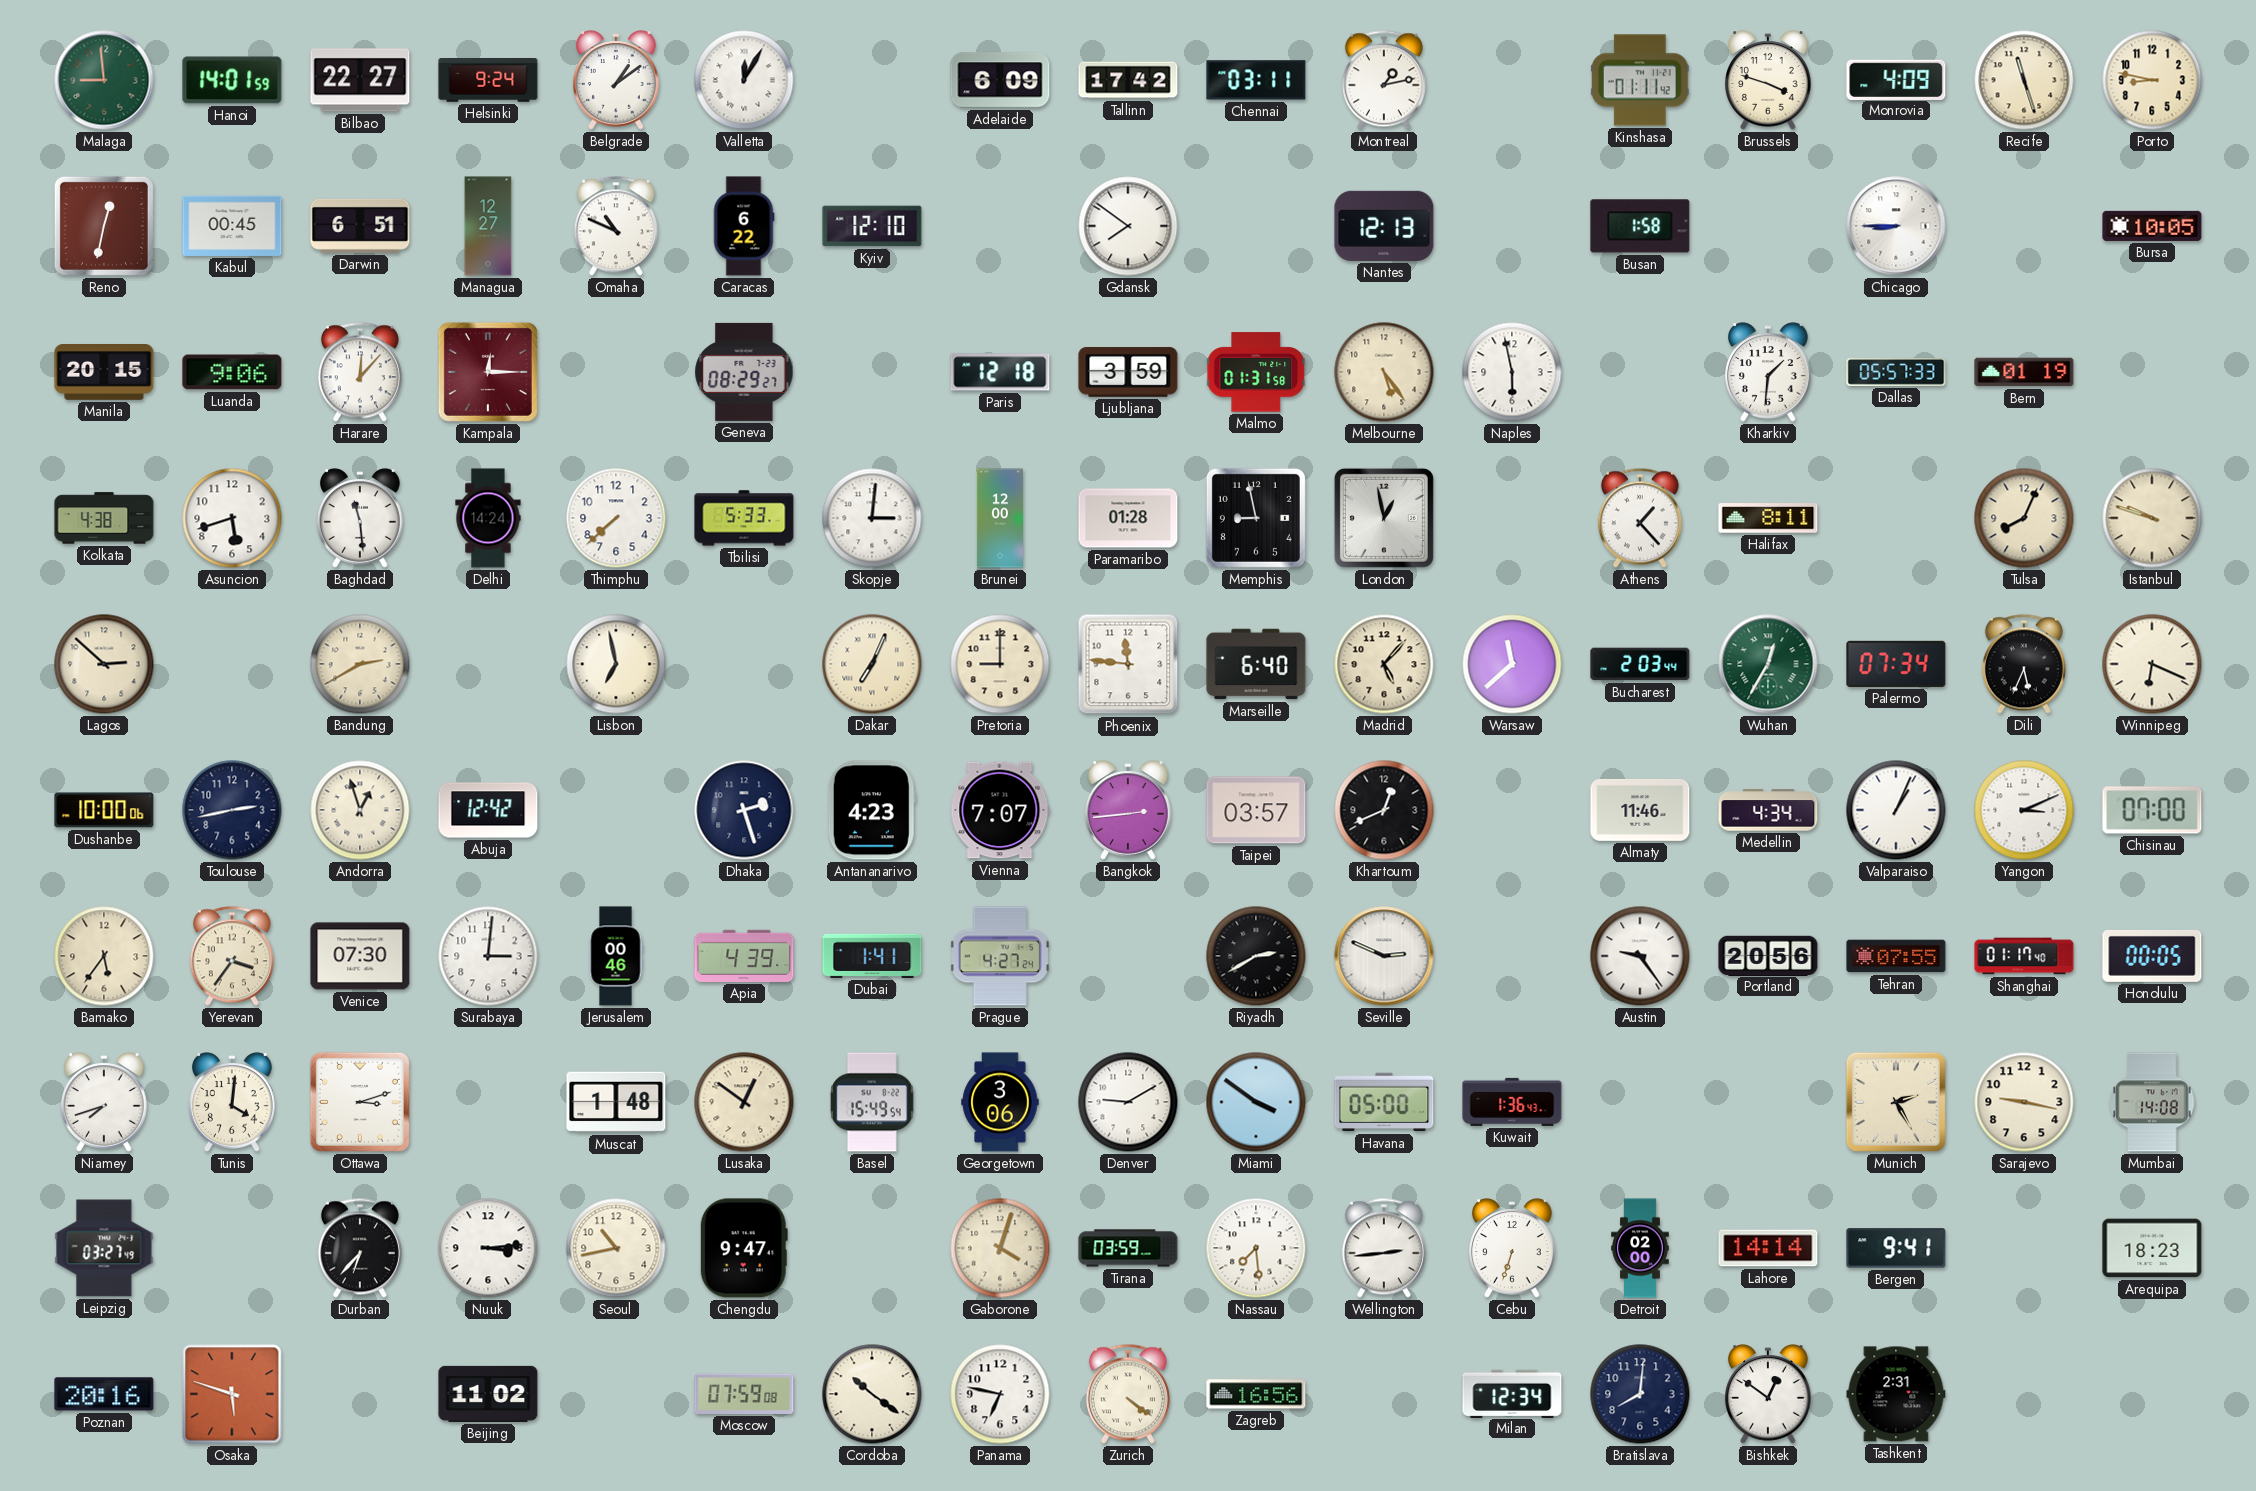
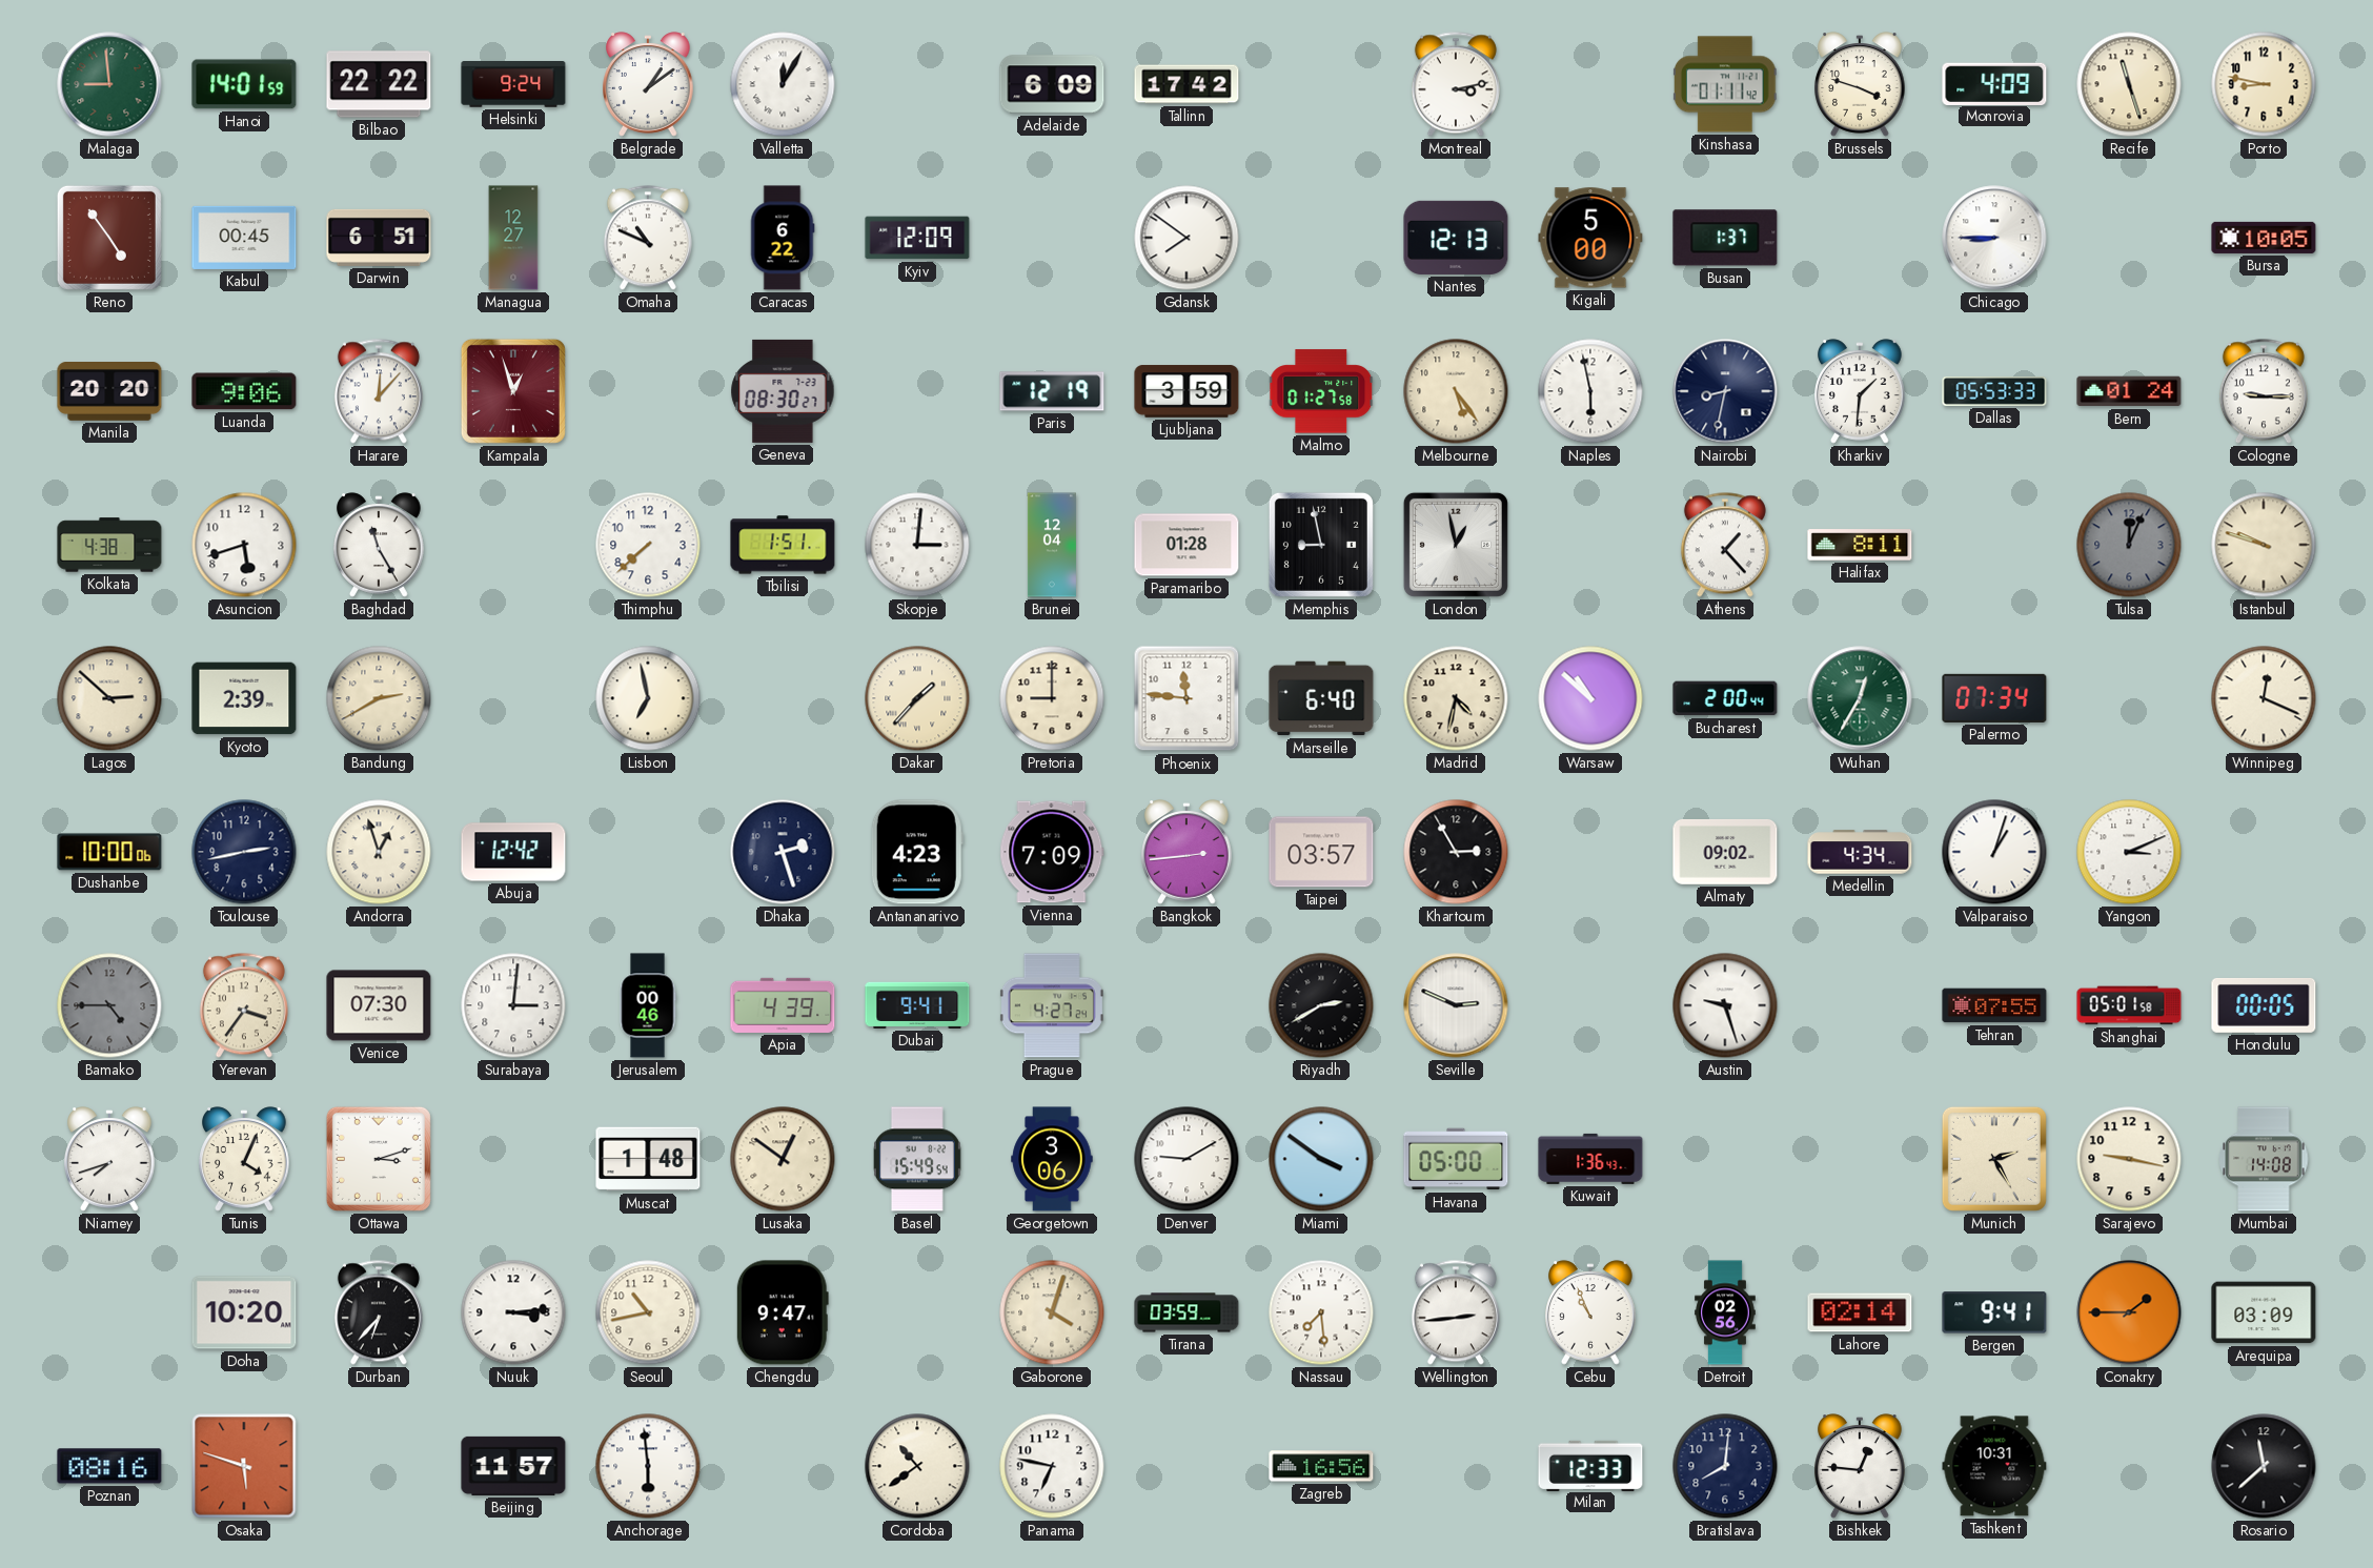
Bilbao: 22:27 -> 22:22
Chennai: 03:11 -> none
Montreal: 1:13 -> 3:13
Reno: 12:32 -> 4:54
Kyiv: 12:10 -> 12:09
Kigali: none -> 5:00
Busan: 1:58 -> 1:37
Manila: 20:15 -> 20:20
Kampala: 12:15 -> 12:57
Geneva: 08:29 -> 08:30
Paris: 12:18 -> 12:19
Malmo: 01:31 -> 01:27
Nairobi: none -> 8:32
Dallas: 05:57 -> 05:53
Bern: 01:19 -> 01:24
Cologne: none -> 9:15
Baghdad: 11:29 -> 11:25
Delhi: 14:24 -> none
Tbilisi: 5:33 -> 1:51
Brunei: 12:00 -> 12:04
Tulsa: 8:04 -> 12:04
Tulsa dial: cream -> grey
Kyoto: none -> 2:39
Dakar: 7:04 -> 1:37
Madrid: 5:07 -> 4:32
Warsaw: 11:38 -> 10:52
Bucharest: 2:03 -> 2:00
Dili: 5:34 -> none
Winnipeg: 6:19 -> 12:19
Vienna: 7:07 -> 7:09
Khartoum: 12:41 -> 2:55
Almaty: 11:46 -> 09:02
Valparaiso: 1:04 -> 1:03
Chisinau: 07:00 -> none
Bamako: 5:36 -> 4:45
Bamako dial: cream -> grey
Dubai: 1:41 -> 9:41
Austin: 9:24 -> 9:27
Portland: 20:56 -> none
Shanghai: 01:17 -> 05:01
Tunis: 4:01 -> 4:04
Leipzig: 03:27 -> none
Doha: none -> 10:20
Cebu: 6:33 -> 10:56
Detroit: 02:00 -> 02:56
Lahore: 14:14 -> 02:14
Conakry: none -> 1:45
Arequipa: 18:23 -> 03:09
Poznan: 20:16 -> 08:16
Beijing: 11:02 -> 11:57
Anchorage: none -> 5:59
Moscow: 07:59 -> none
Cordoba: 10:21 -> 10:39
Zurich: 4:21 -> none
Milan: 12:34 -> 12:33
Bishkek: 12:51 -> 12:46
Tashkent: 2:31 -> 10:31
Rosario: none -> 11:38
